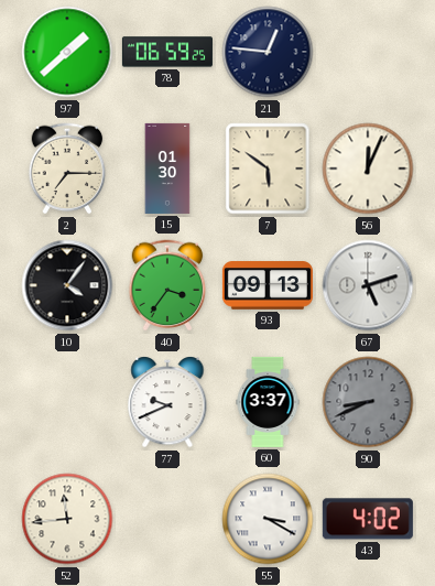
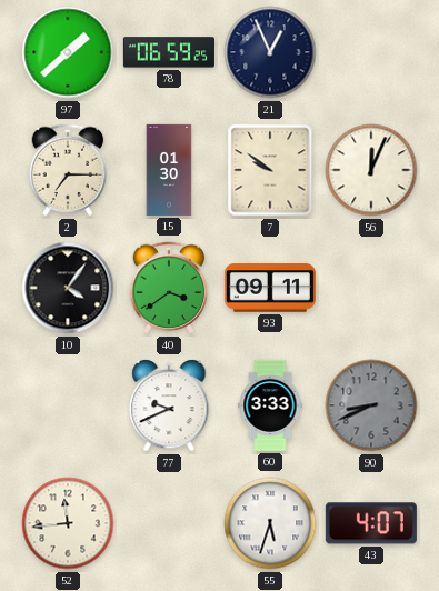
21: 12:46 -> 12:56
7: 5:51 -> 9:51
40: 3:36 -> 3:39
93: 09:13 -> 09:11
67: 5:12 -> none
60: 3:37 -> 3:33
55: 3:20 -> 5:33
43: 4:02 -> 4:07
